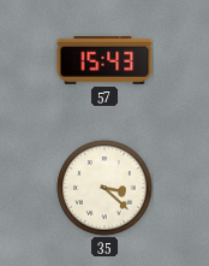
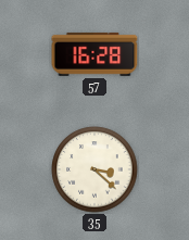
57: 15:43 -> 16:28
